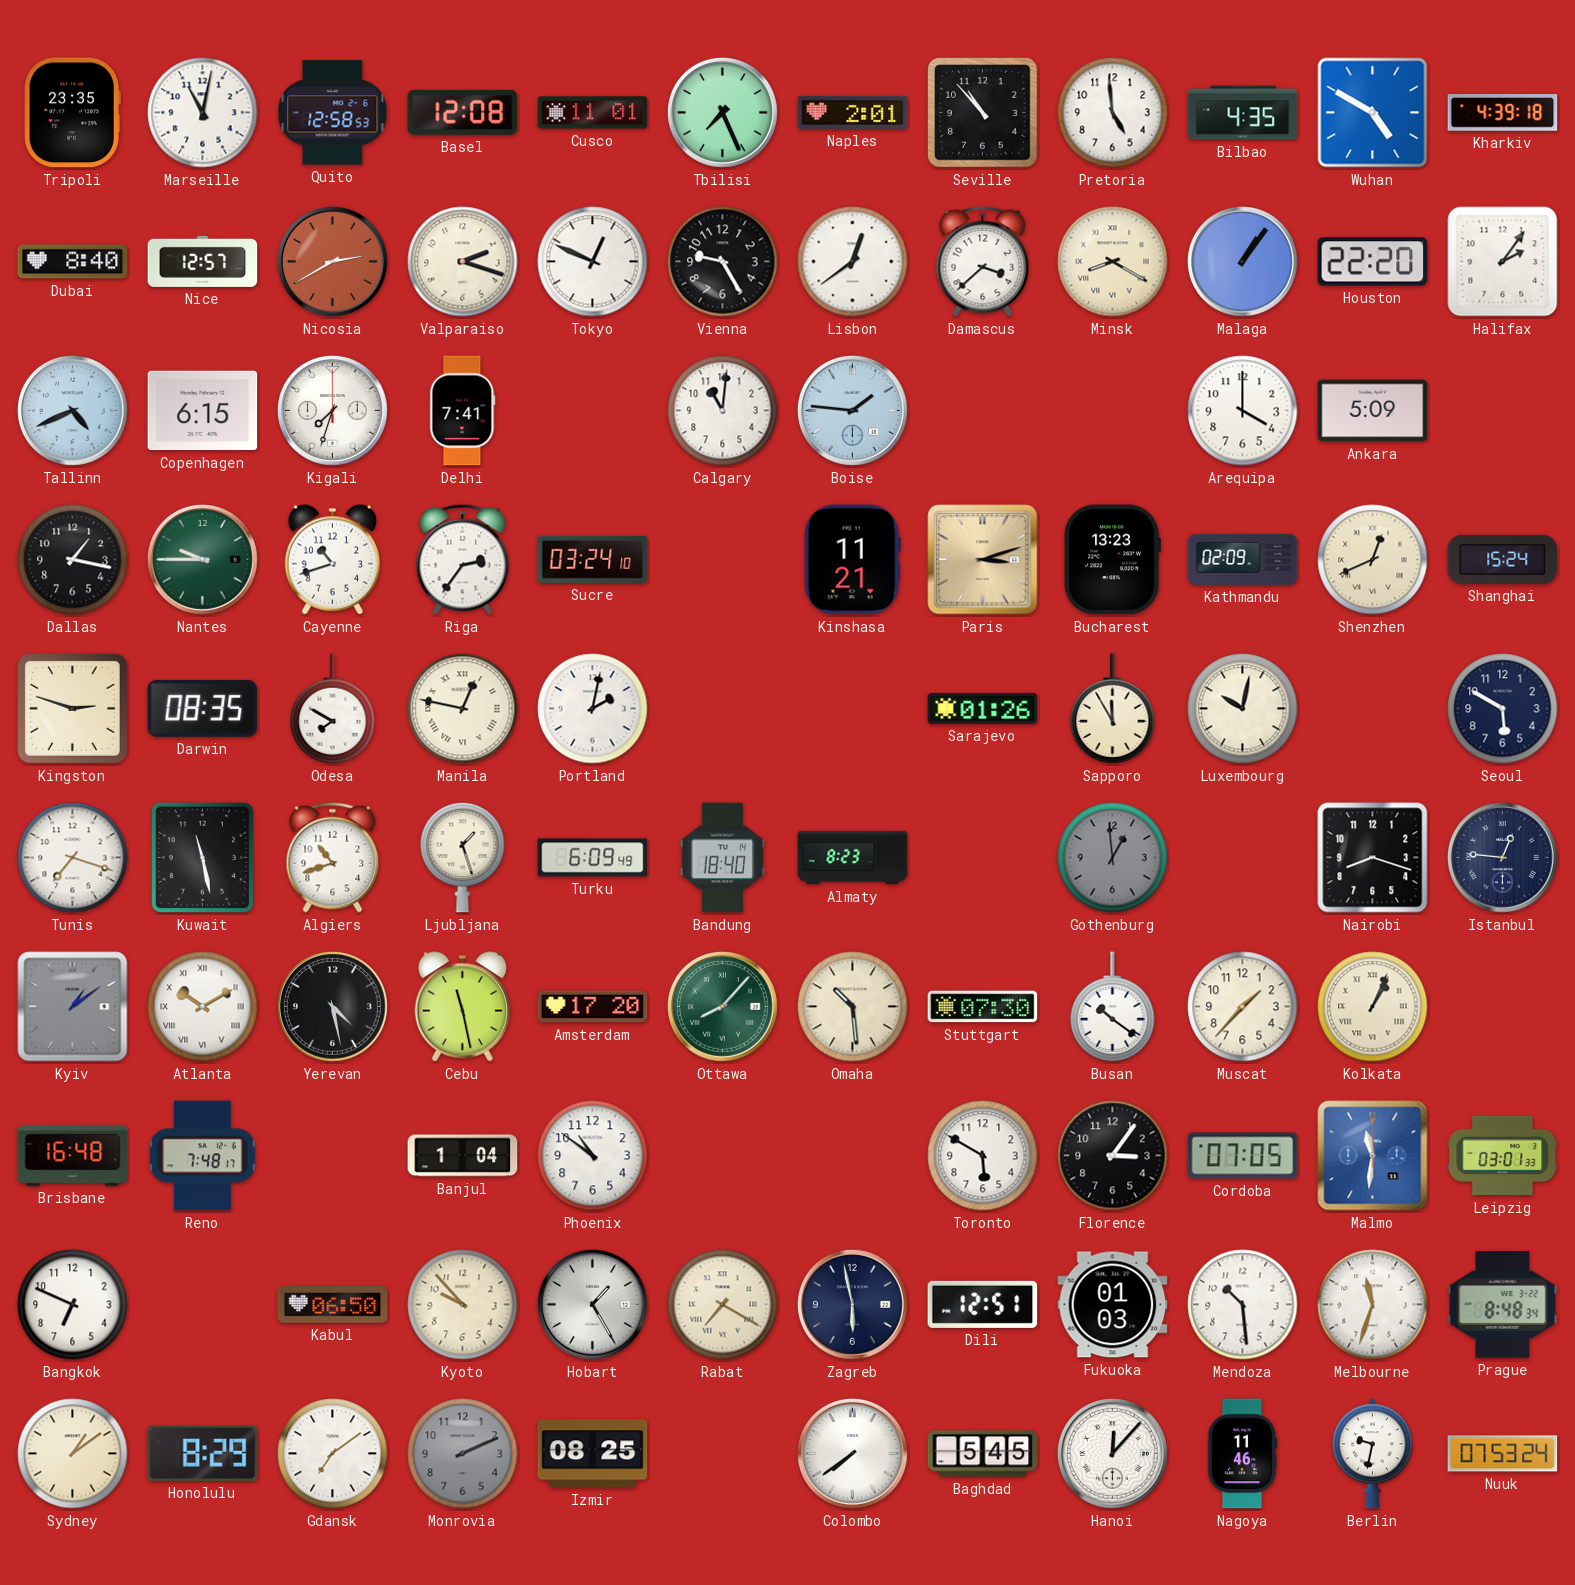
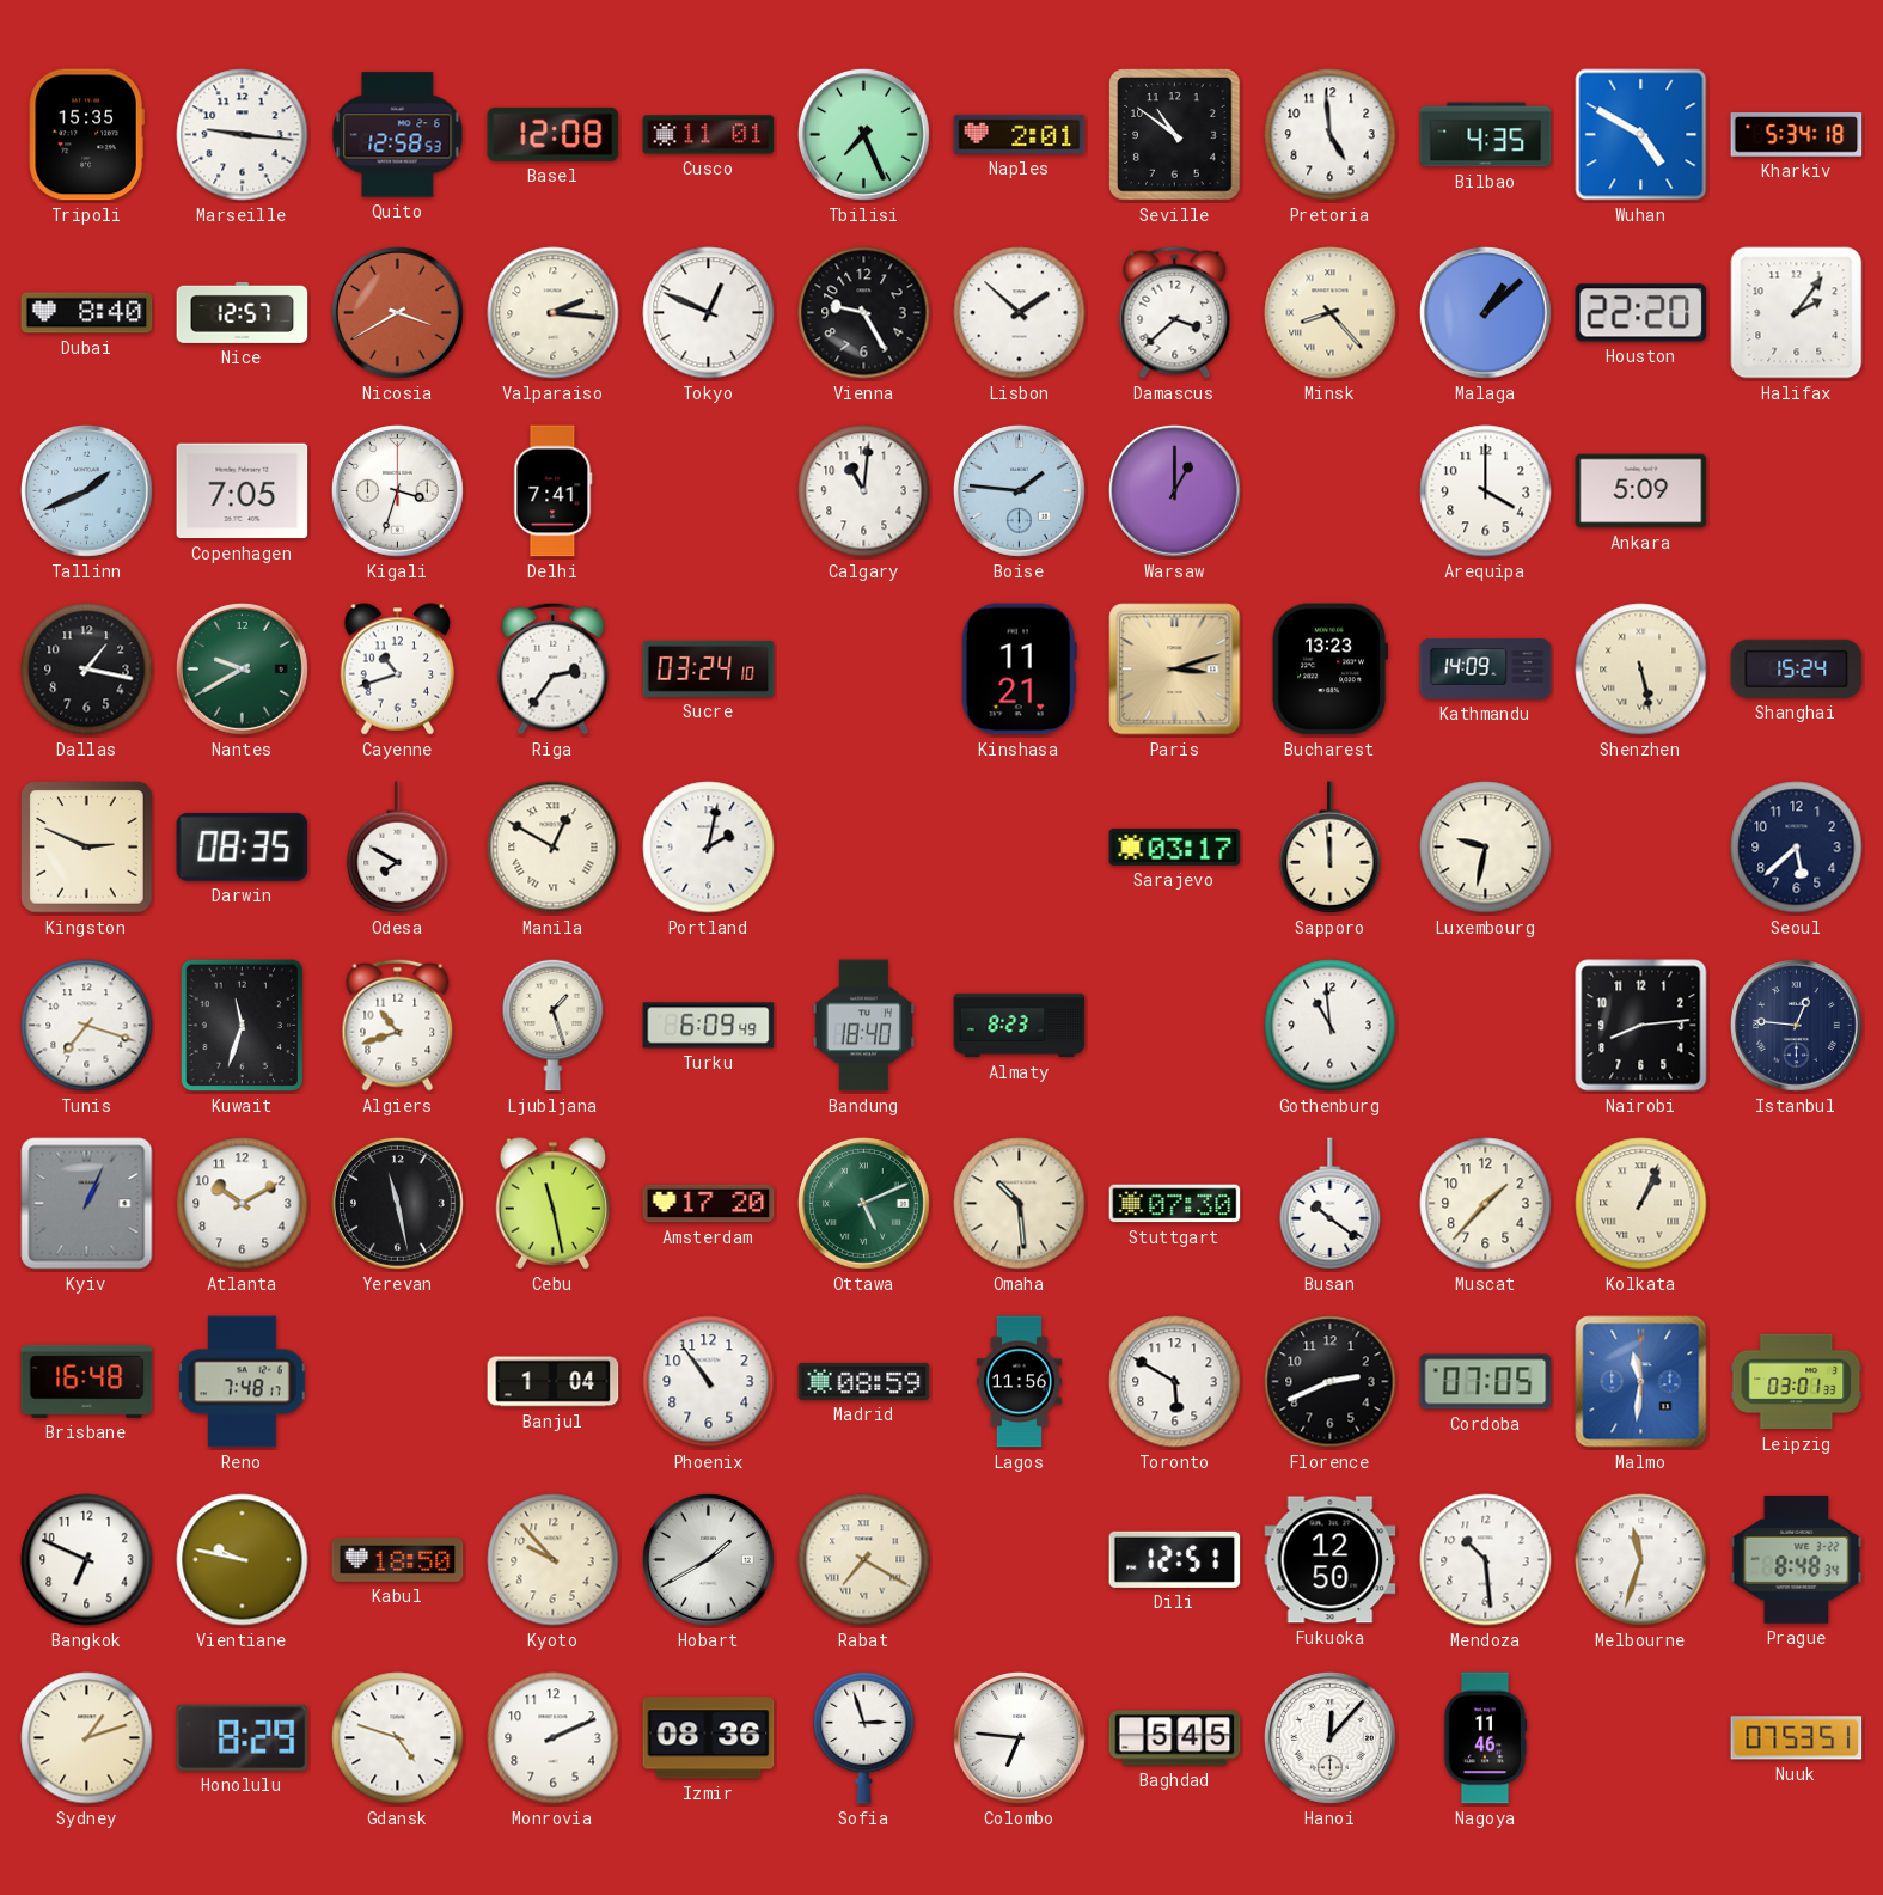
Tripoli: 23:35 -> 15:35
Marseille: 11:02 -> 9:16
Seville: 10:53 -> 10:51
Kharkiv: 4:39 -> 5:34
Nicosia: 2:40 -> 3:40
Valparaiso: 2:18 -> 2:16
Lisbon: 12:39 -> 1:52
Minsk: 8:20 -> 8:23
Malaga: 1:06 -> 1:08
Tallinn: 4:41 -> 1:41
Copenhagen: 6:15 -> 7:05
Kigali: 7:33 -> 3:33
Warsaw: none -> 1:00
Nantes: 9:45 -> 9:40
Kathmandu: 02:09 -> 14:09
Shenzhen: 12:41 -> 5:28
Kingston: 2:48 -> 2:49
Manila: 12:47 -> 12:50
Sarajevo: 01:26 -> 03:17
Sapporo: 11:55 -> 11:59
Luxembourg: 10:02 -> 9:32
Seoul: 5:50 -> 5:38
Kuwait: 11:28 -> 11:33
Gothenburg: 12:59 -> 10:59
Gothenburg dial: grey -> white
Nairobi: 8:18 -> 8:14
Kyiv: 1:09 -> 1:04
Atlanta numerals: Roman -> Arabic
Yerevan: 4:28 -> 11:28
Ottawa: 8:07 -> 5:11
Phoenix: 10:51 -> 10:54
Madrid: none -> 08:59
Lagos: none -> 11:56
Florence: 3:06 -> 2:41
Vientiane: none -> 9:47
Kabul: 06:50 -> 18:50
Hobart: 1:25 -> 1:40
Zagreb: 5:58 -> none
Fukuoka: 01:03 -> 12:50
Sydney: 1:09 -> 1:12
Gdansk: 7:09 -> 4:48
Monrovia dial: grey -> white
Izmir: 08:25 -> 08:36
Sofia: none -> 2:57
Colombo: 7:39 -> 6:46
Berlin: 9:32 -> none
Nuuk: 07:53:24 -> 07:53:51
